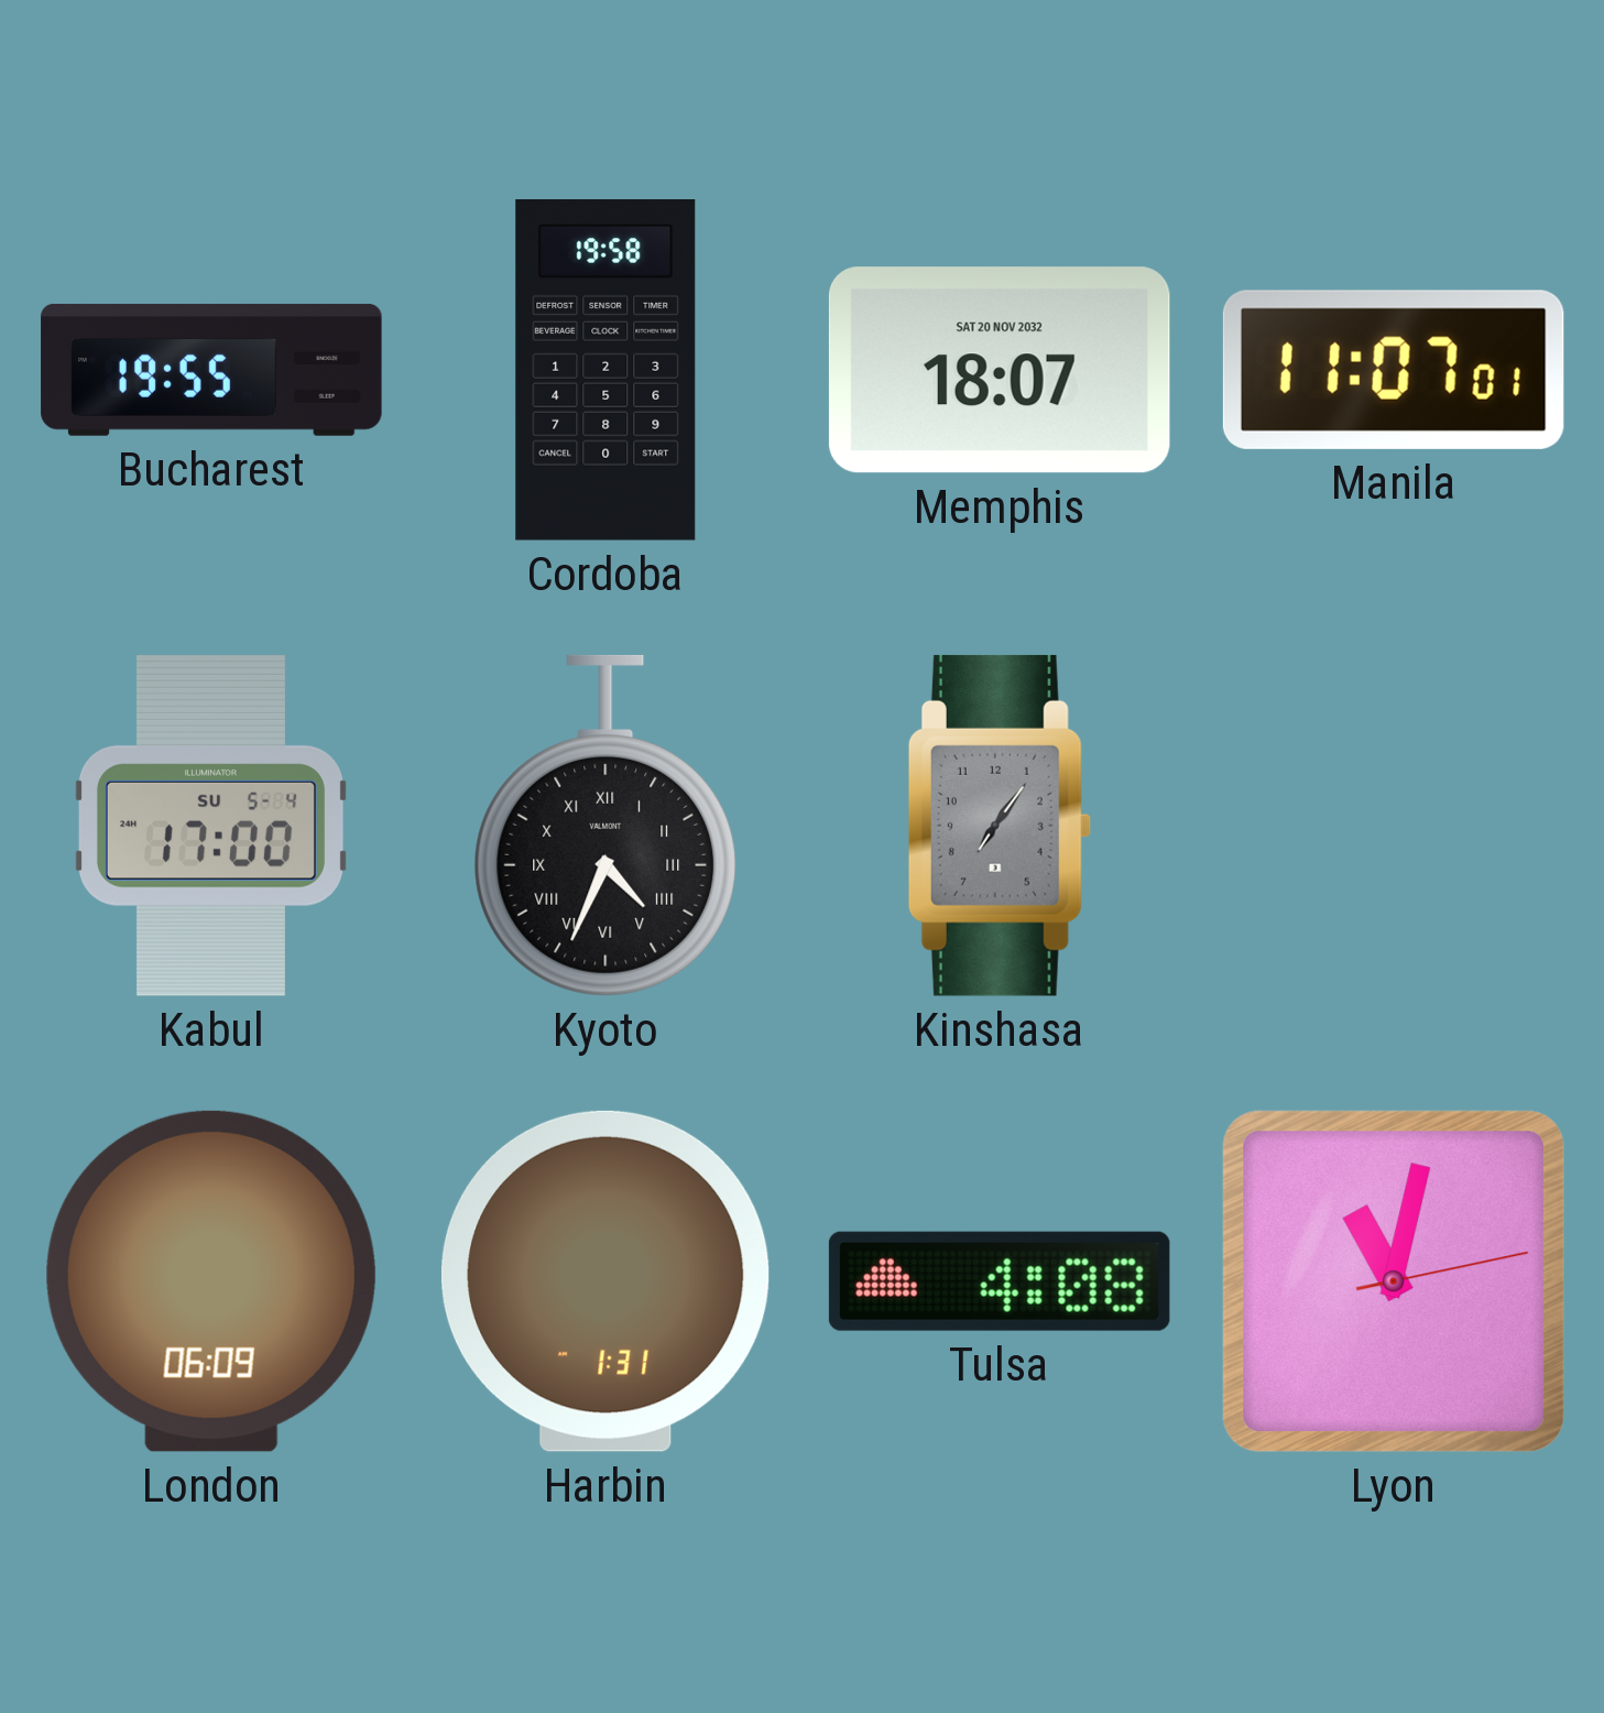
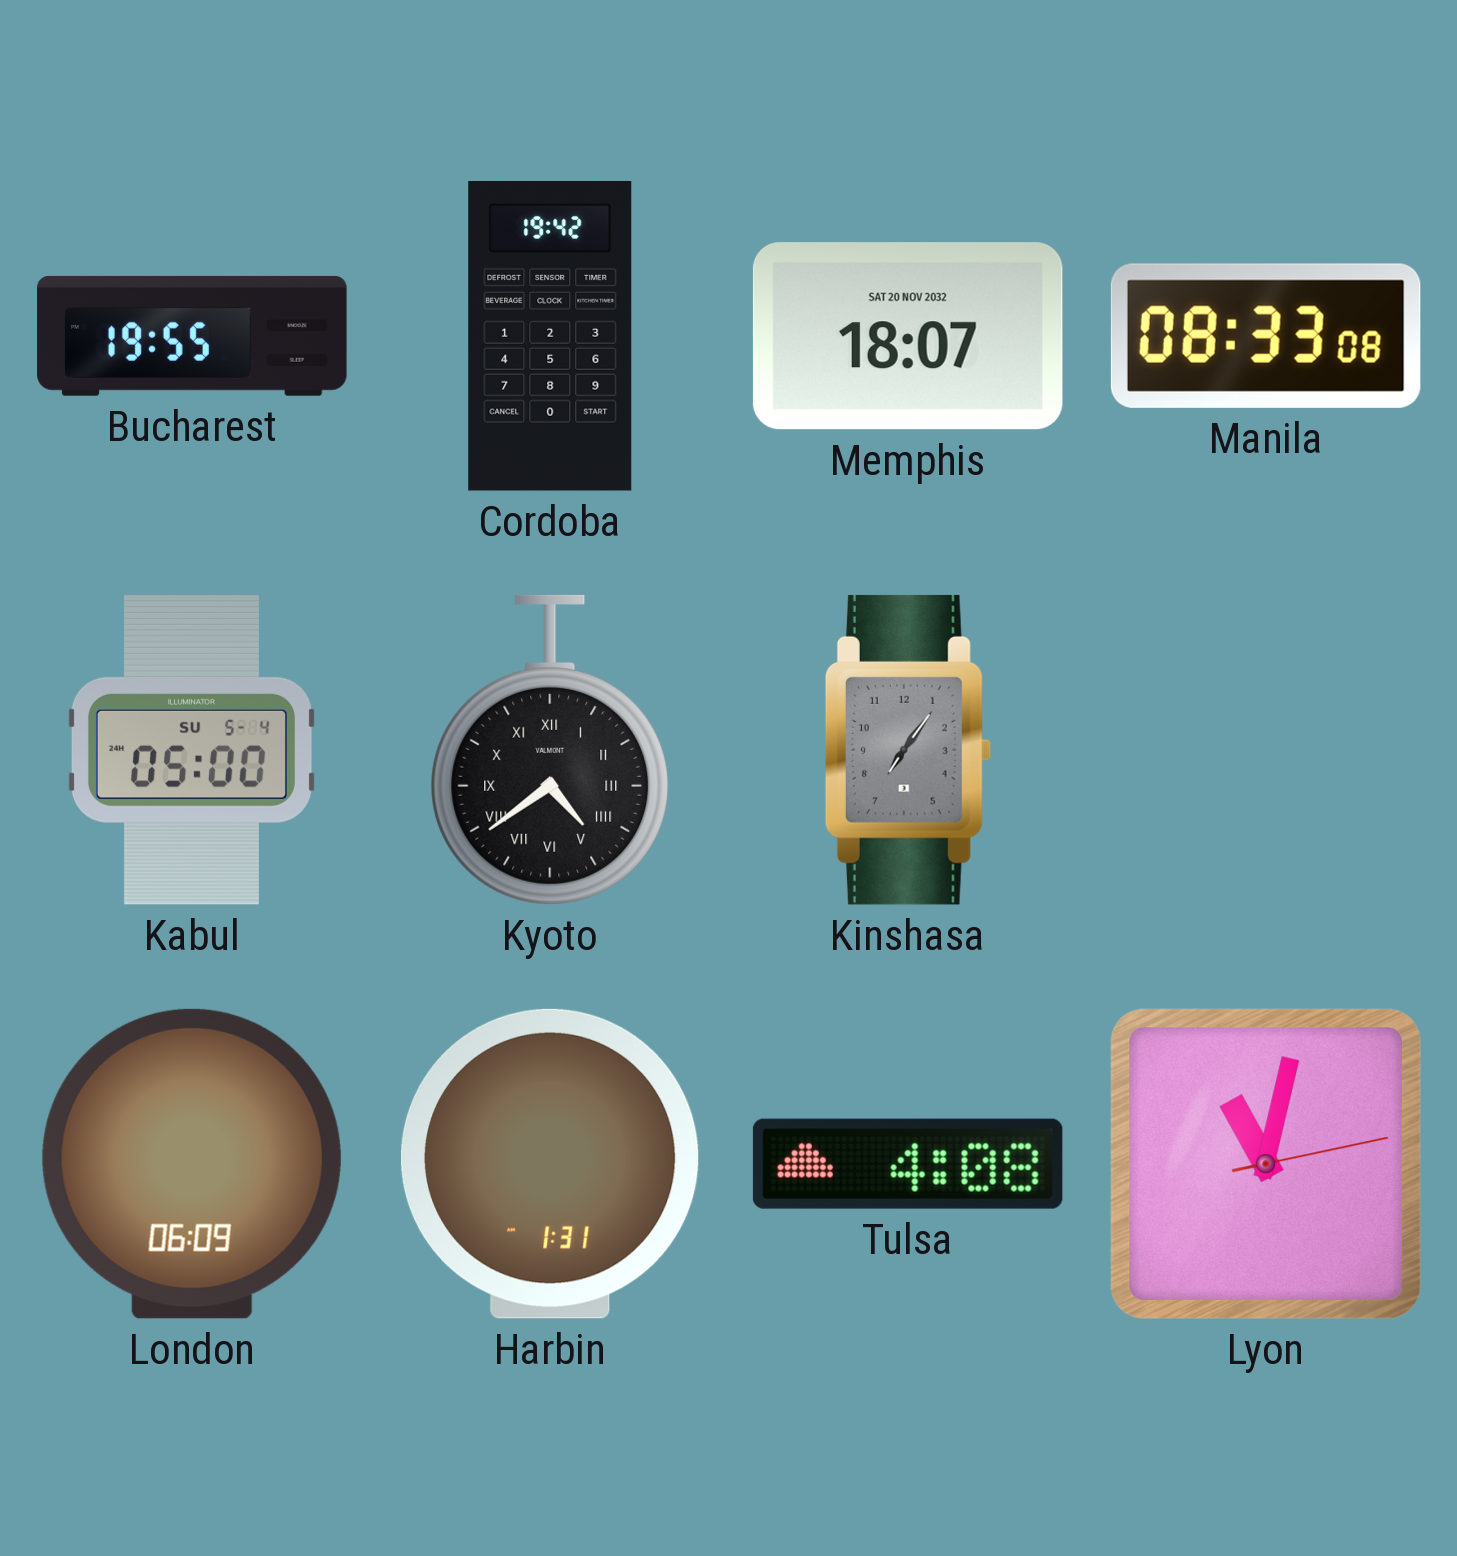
Cordoba: 19:58 -> 19:42
Manila: 11:07 -> 08:33
Kabul: 17:00 -> 05:00
Kyoto: 4:34 -> 4:39
